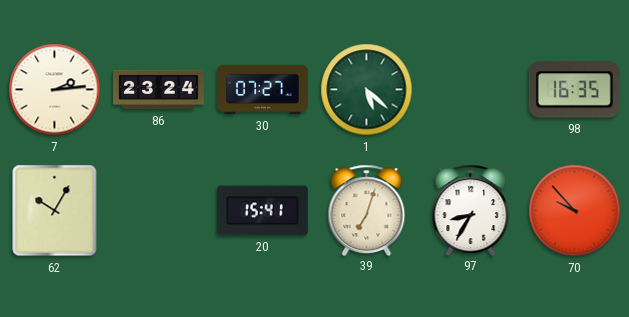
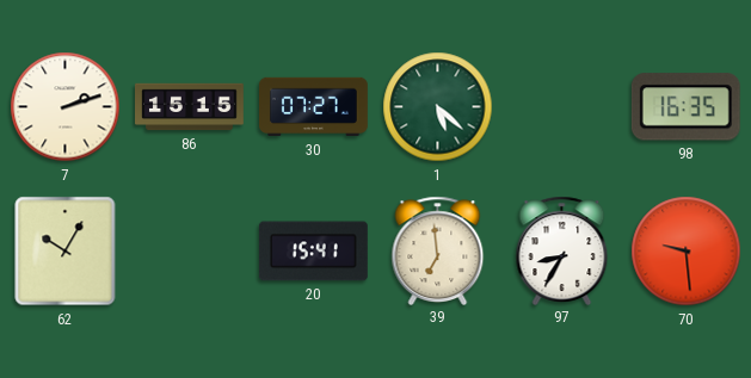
7: 2:14 -> 2:12
86: 23:24 -> 15:15
39: 7:03 -> 6:59
70: 9:53 -> 9:29
